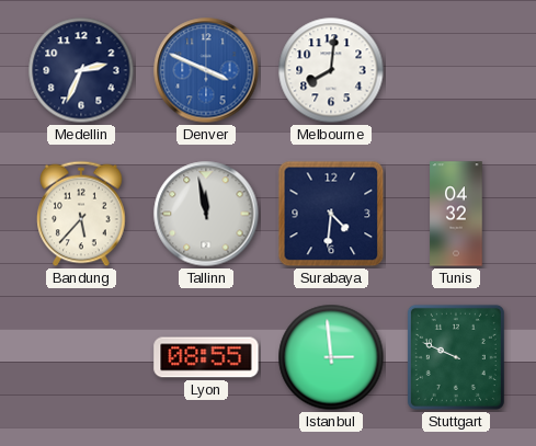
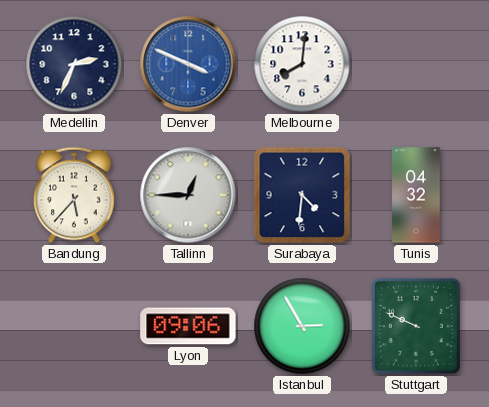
Tallinn: 11:58 -> 12:45
Lyon: 08:55 -> 09:06
Istanbul: 2:59 -> 2:55
